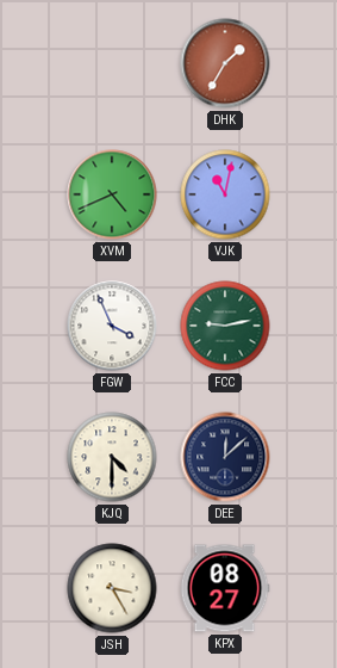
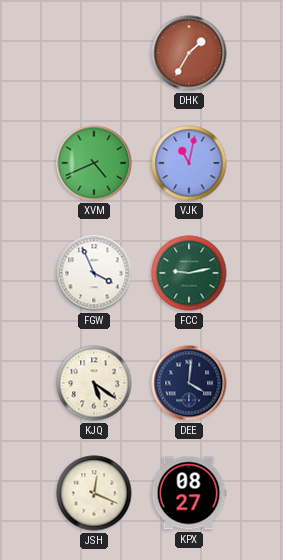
KJQ: 4:30 -> 5:21
DEE: 12:08 -> 4:01
JSH: 3:25 -> 12:19
